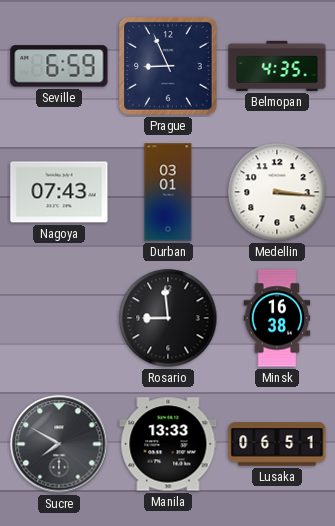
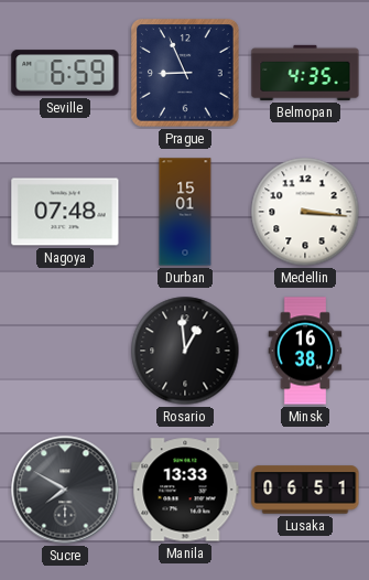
Nagoya: 07:43 -> 07:48
Durban: 03:01 -> 15:01
Rosario: 8:59 -> 12:59
